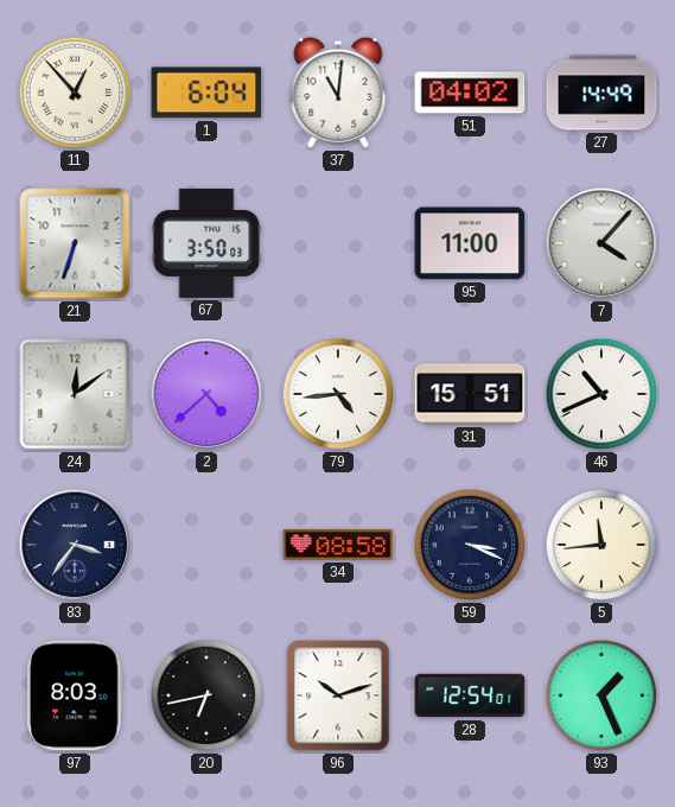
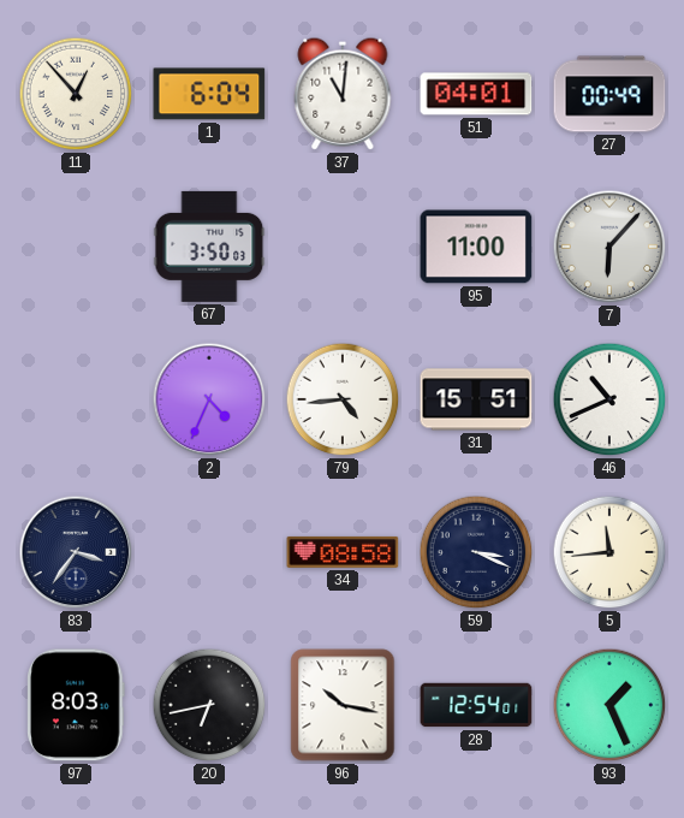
51: 04:02 -> 04:01
27: 14:49 -> 00:49
21: 6:33 -> none
7: 4:07 -> 6:07
24: 12:09 -> none
2: 4:38 -> 4:34
96: 10:12 -> 10:17
